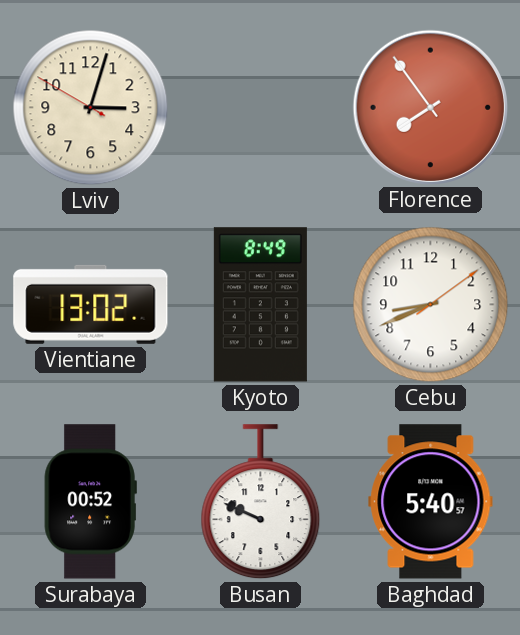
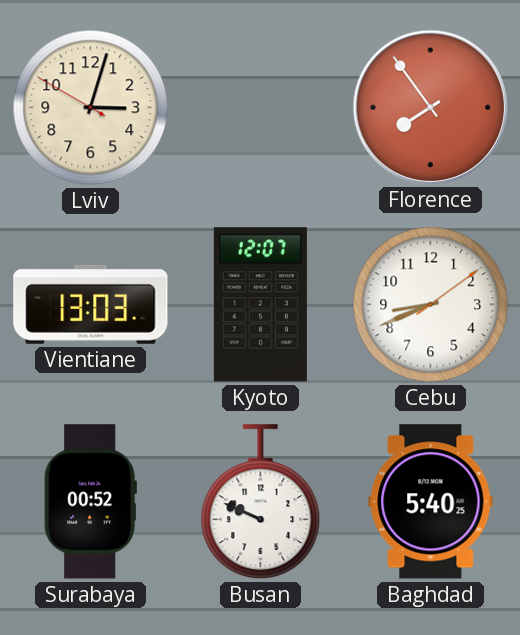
Vientiane: 13:02 -> 13:03
Kyoto: 8:49 -> 12:07
Baghdad: 5:40:57 -> 5:40:25
